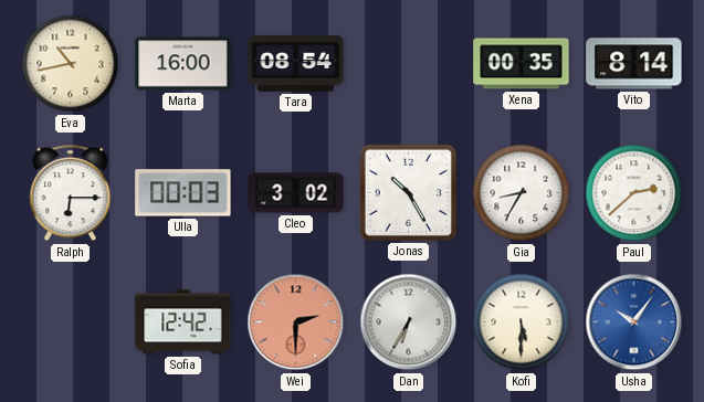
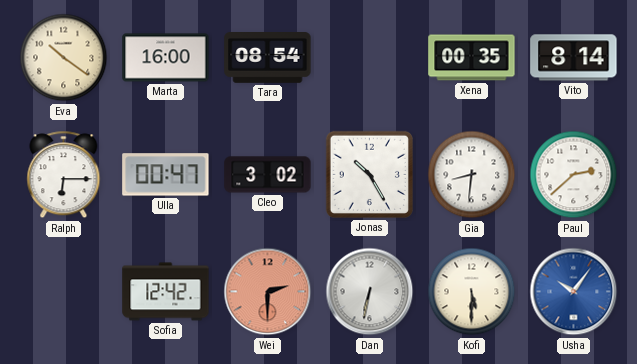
Eva: 10:43 -> 10:21
Ulla: 00:03 -> 00:47
Gia: 8:35 -> 8:31
Dan: 6:35 -> 6:32
